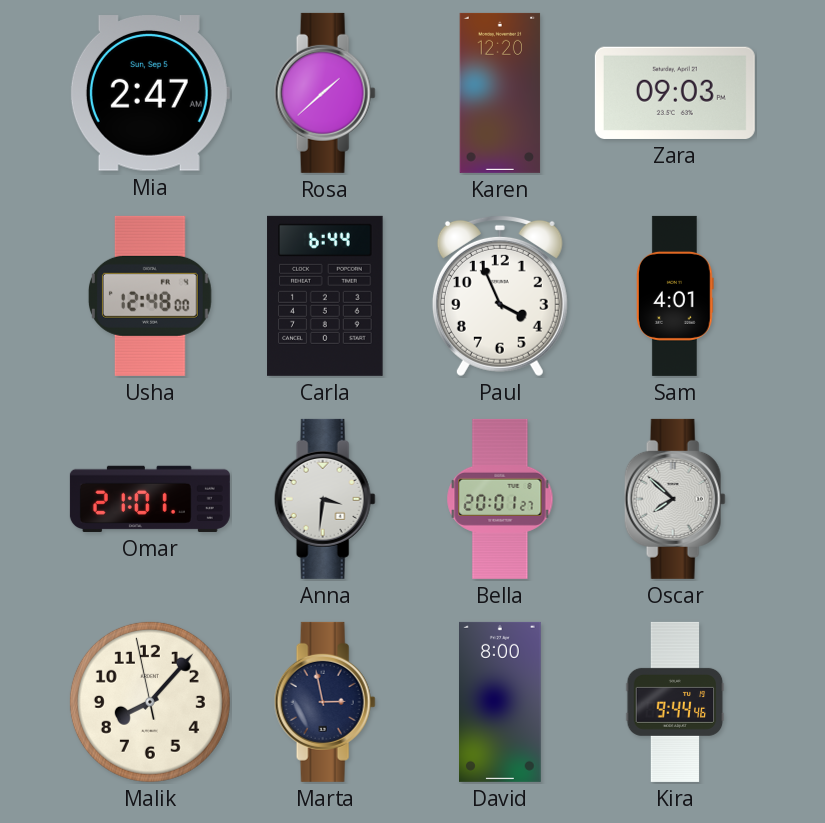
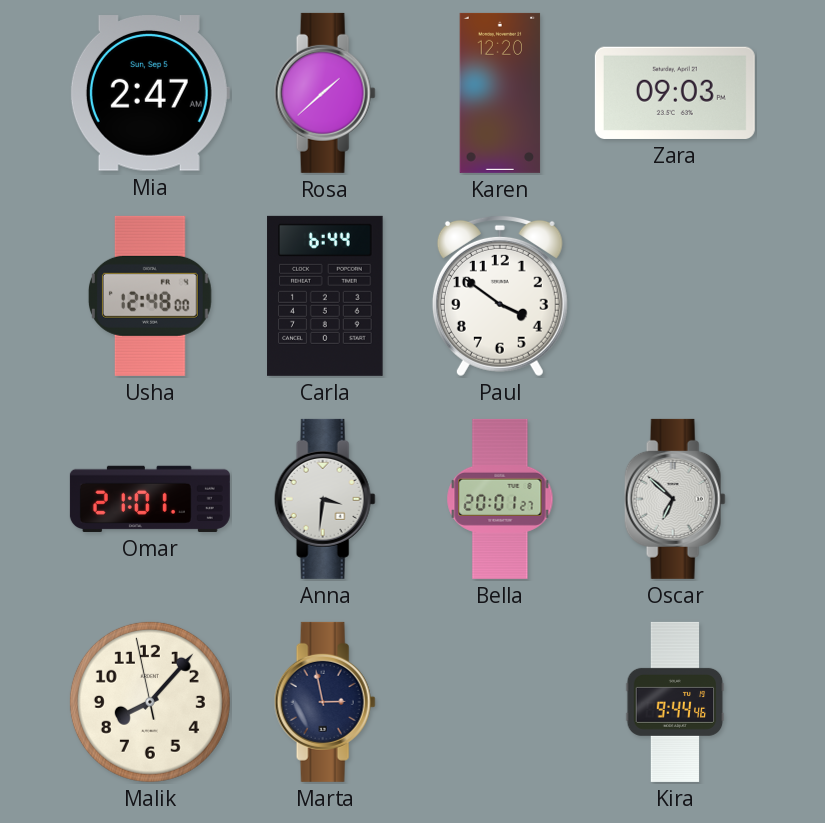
Paul: 3:56 -> 3:51
Sam: 4:01 -> none
Oscar: 7:52 -> 6:52
David: 8:00 -> none
